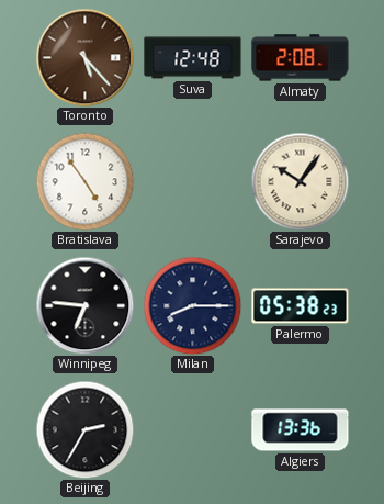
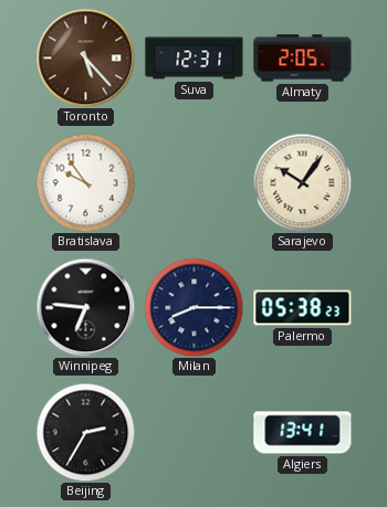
Suva: 12:48 -> 12:31
Almaty: 2:08 -> 2:05
Bratislava: 4:54 -> 9:54
Algiers: 13:36 -> 13:41
